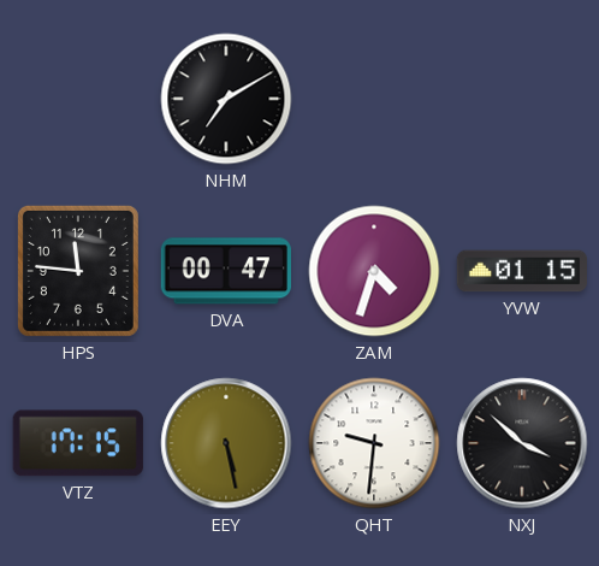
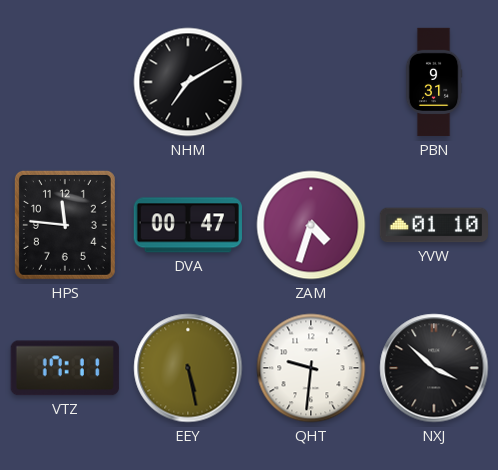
PBN: none -> 9:31
YVW: 01:15 -> 01:10
VTZ: 17:15 -> 17:11
